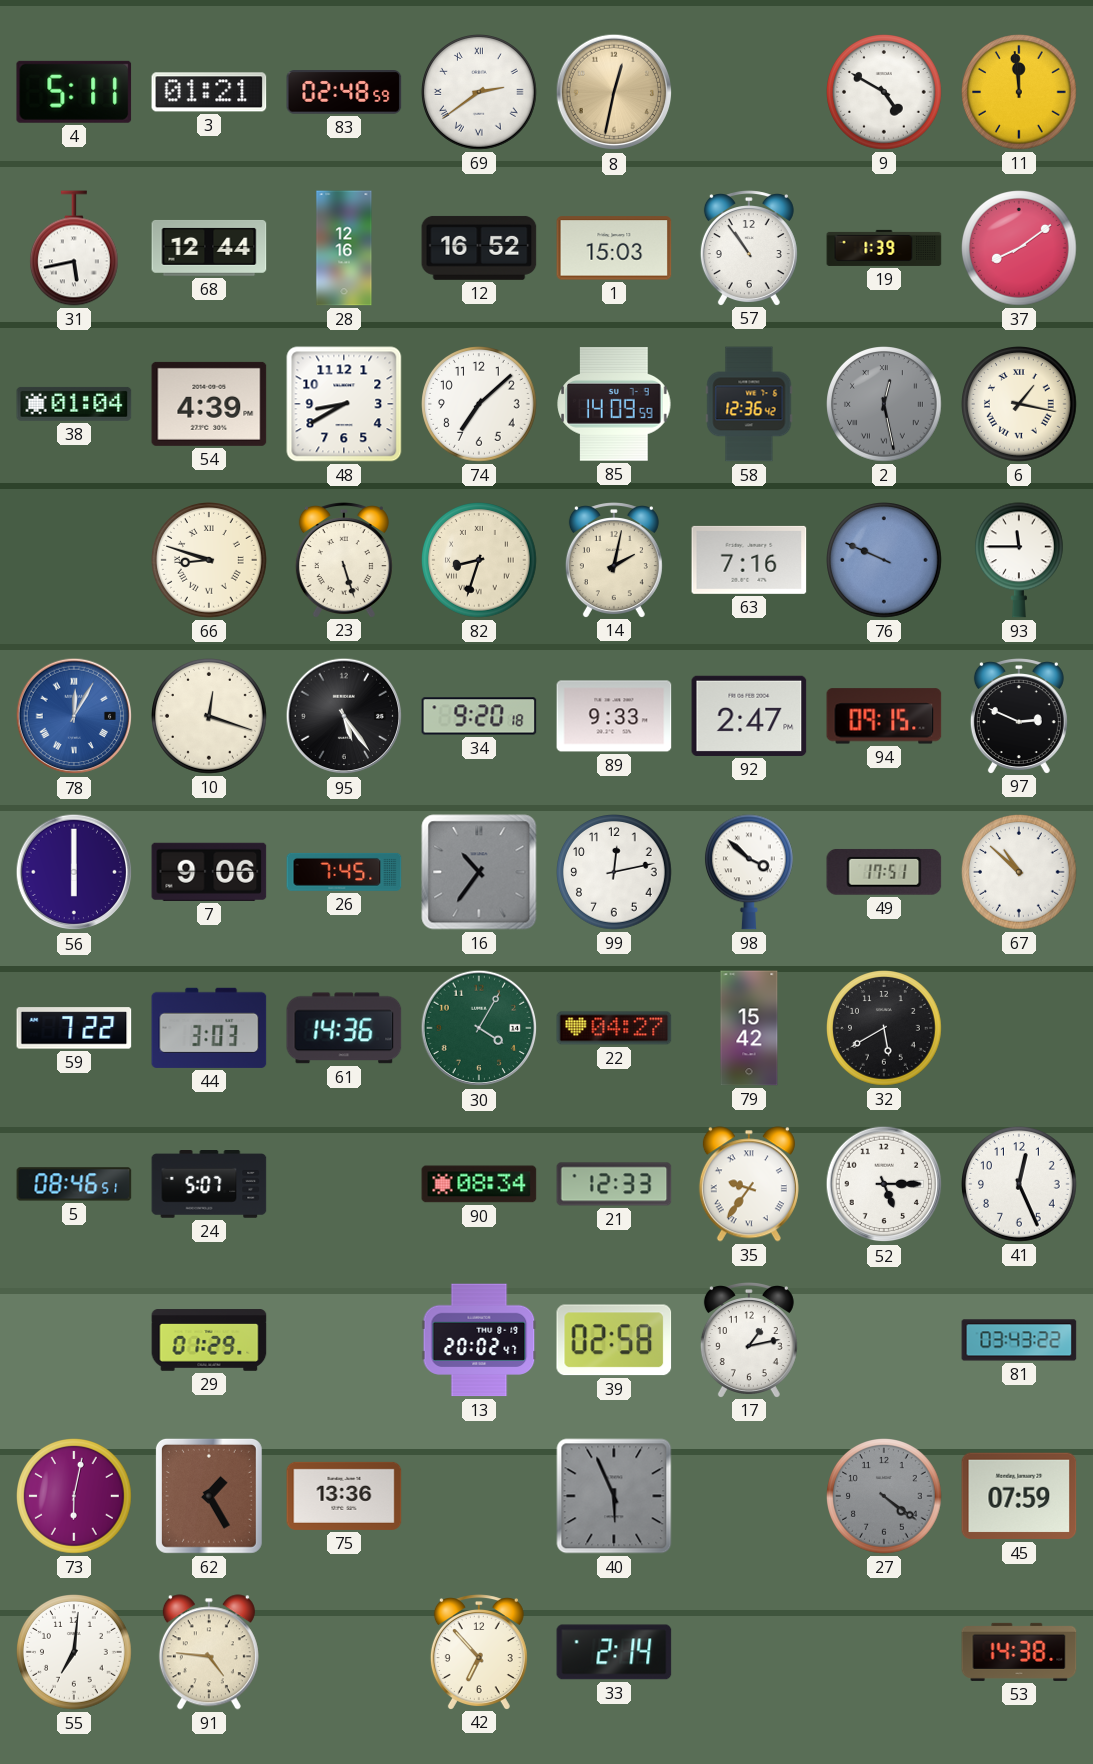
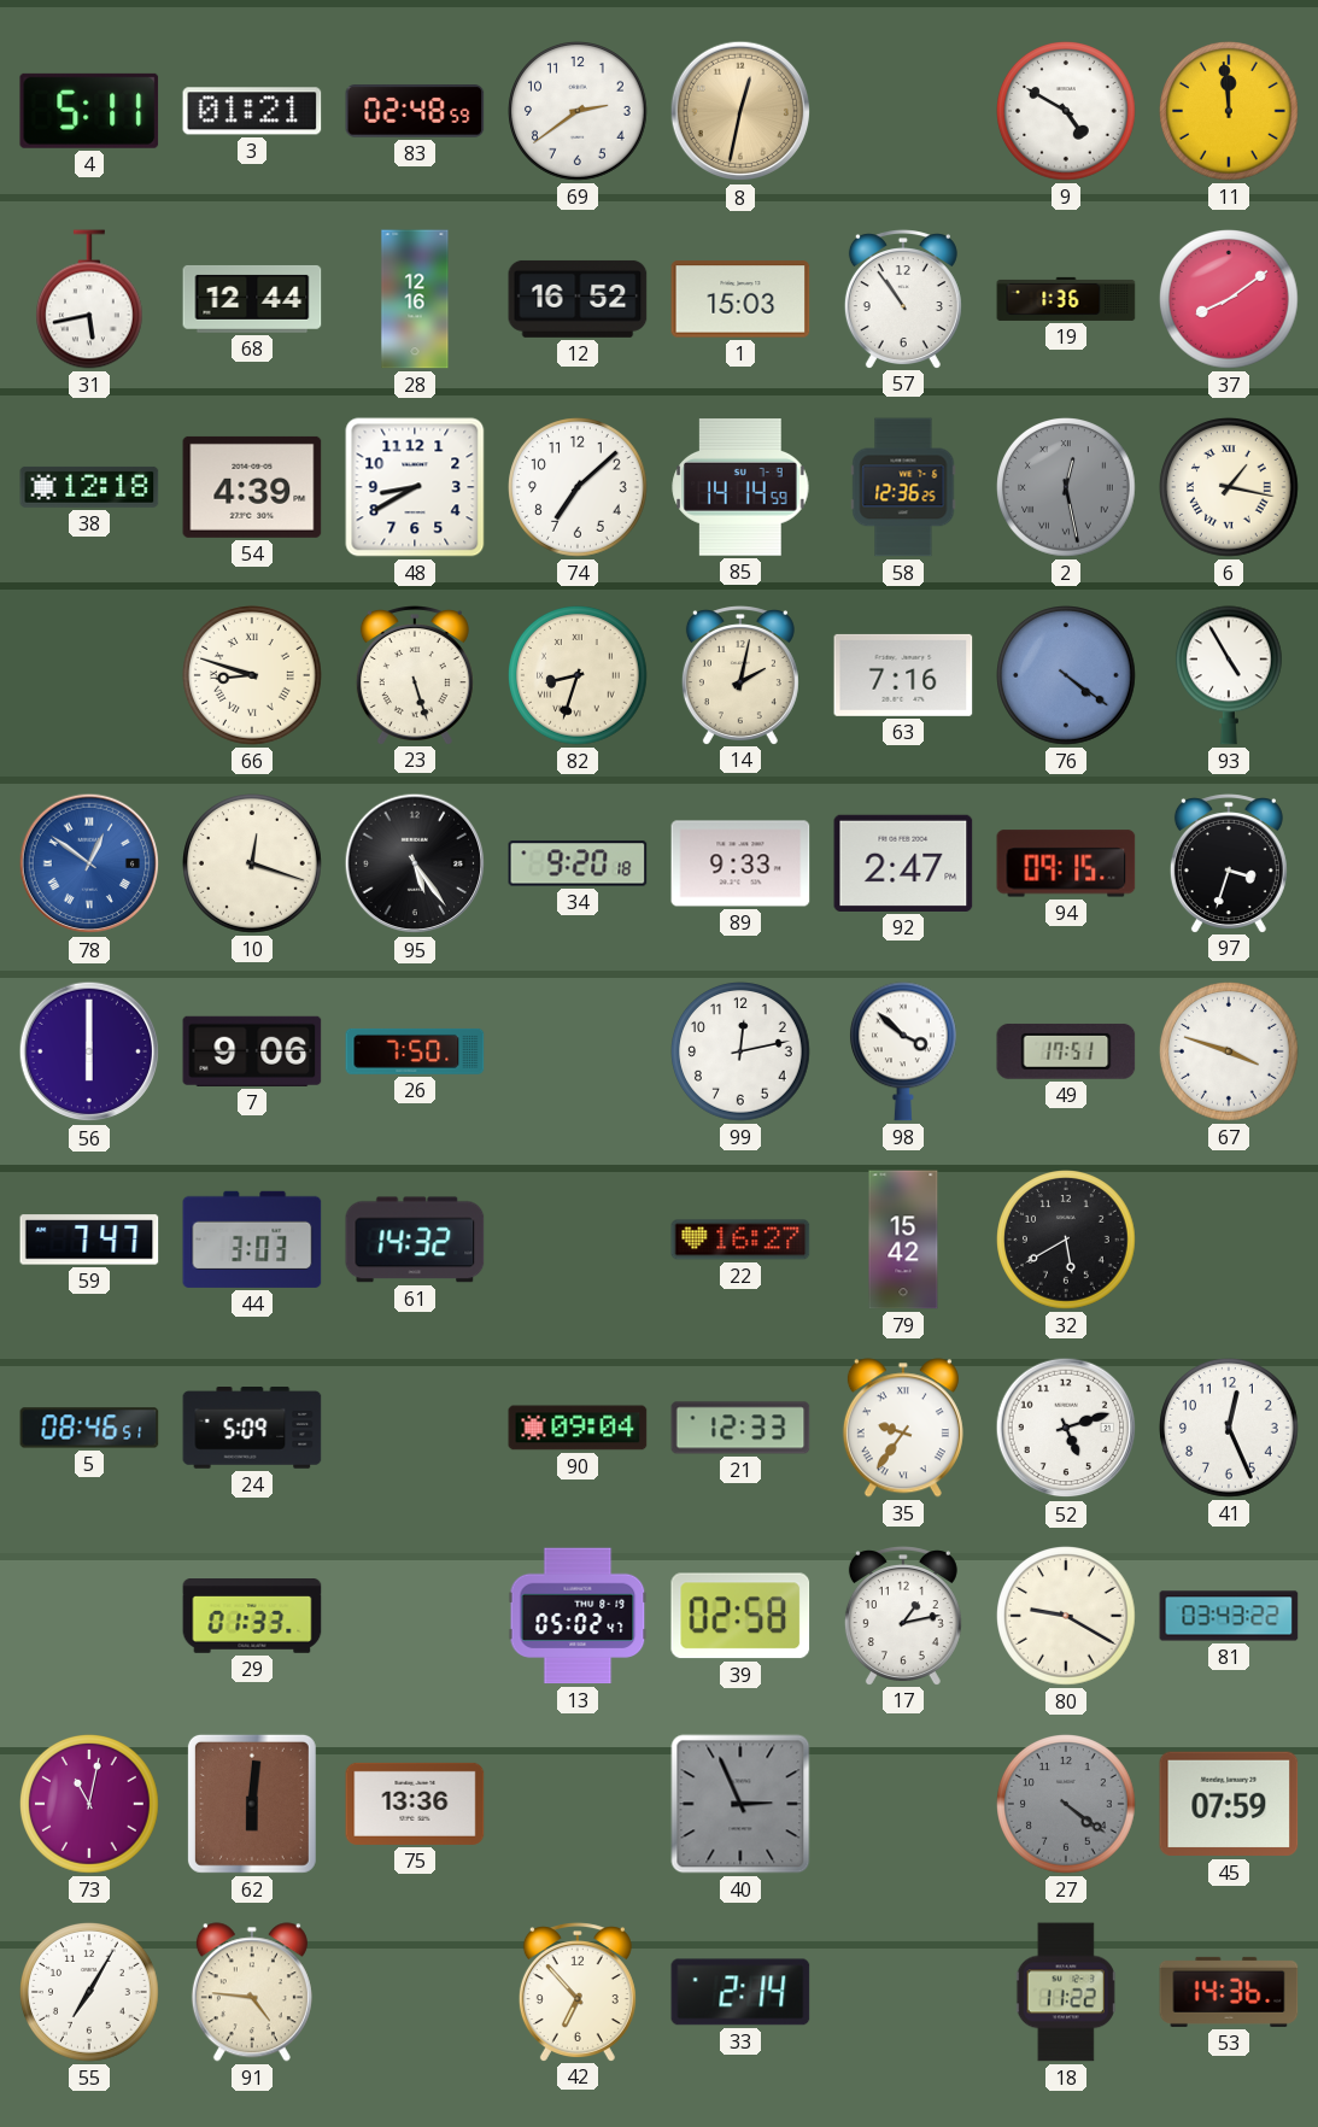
69 numerals: Roman -> Arabic
19: 1:39 -> 1:36
38: 01:04 -> 12:18
85: 14:09 -> 14:14
58: 12:36:42 -> 12:36:25
76: 9:49 -> 4:21
93: 11:45 -> 4:55
78: 12:05 -> 12:51
97: 2:49 -> 3:33
26: 7:45 -> 7:50
16: 10:36 -> none
67: 10:52 -> 3:48
59: 7:22 -> 7:47
61: 14:36 -> 14:32
30: 4:05 -> none
22: 04:27 -> 16:27
24: 5:07 -> 5:09
90: 08:34 -> 09:04
52: 5:15 -> 5:12
29: 01:29 -> 01:33
13: 20:02 -> 05:02
80: none -> 9:20
73: 6:02 -> 11:02
62: 1:25 -> 6:01
40: 5:56 -> 2:56
55: 7:01 -> 7:05
18: none -> 11:22
53: 14:38 -> 14:36
